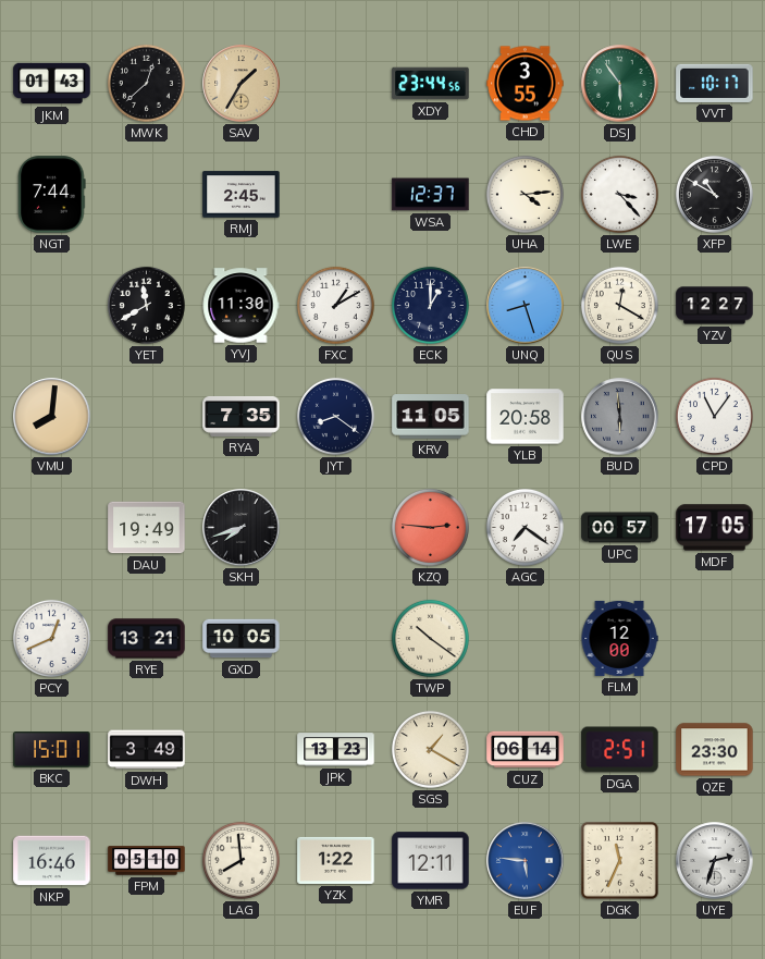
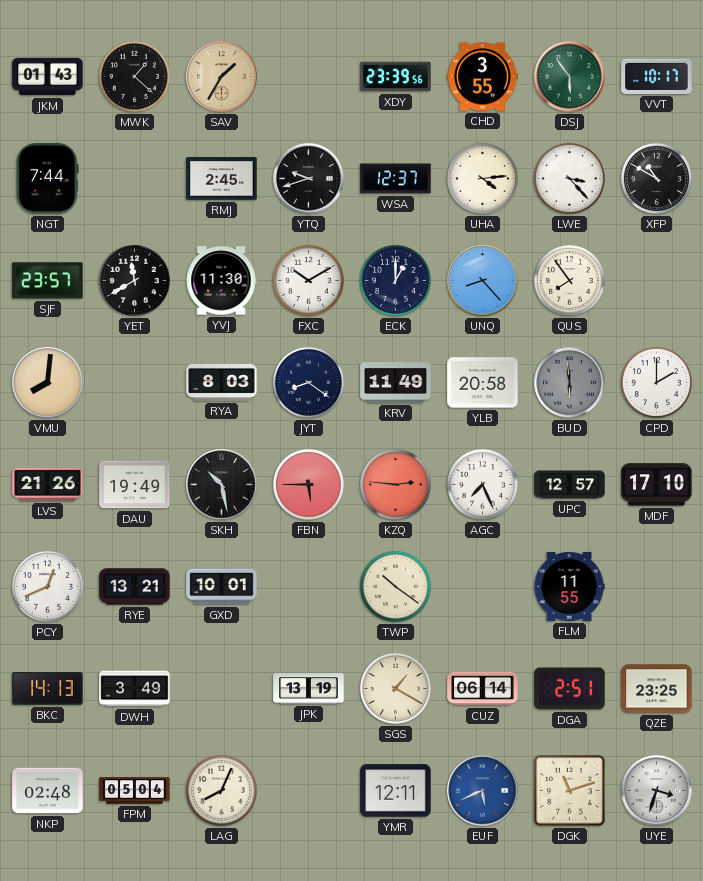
MWK: 12:38 -> 1:22
XDY: 23:44 -> 23:39
YTQ: none -> 9:42
SJF: none -> 23:57
FXC: 1:10 -> 10:10
UNQ: 8:27 -> 8:23
QUS: 12:20 -> 7:54
YZV: 12:27 -> none
RYA: 7:35 -> 8:03
KRV: 11:05 -> 11:49
CPD: 11:06 -> 2:00
LVS: none -> 21:26
SKH: 7:42 -> 10:28
FBN: none -> 5:45
AGC: 7:21 -> 7:26
UPC: 00:57 -> 12:57
MDF: 17:05 -> 17:10
GXD: 10:05 -> 10:01
FLM: 12:00 -> 11:55
BKC: 15:01 -> 14:13
JPK: 13:23 -> 13:19
QZE: 23:30 -> 23:25
NKP: 16:46 -> 02:48
FPM: 05:10 -> 05:04
LAG: 7:59 -> 8:04
YZK: 1:22 -> none
EUF: 5:46 -> 5:41
DGK: 11:34 -> 11:12
UYE: 2:33 -> 3:33
